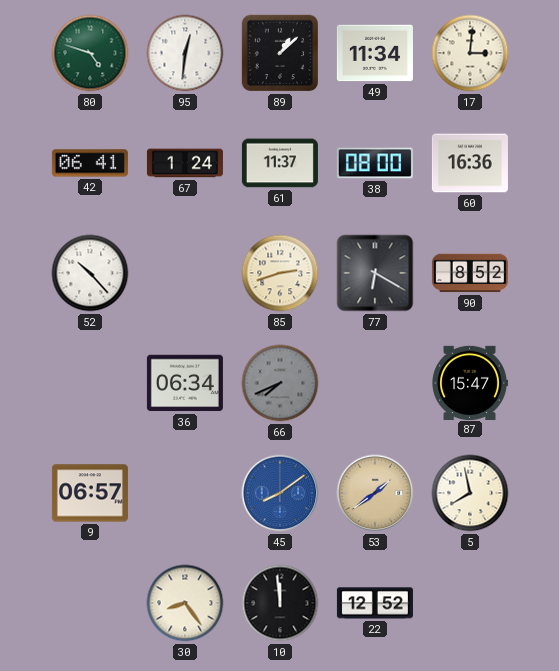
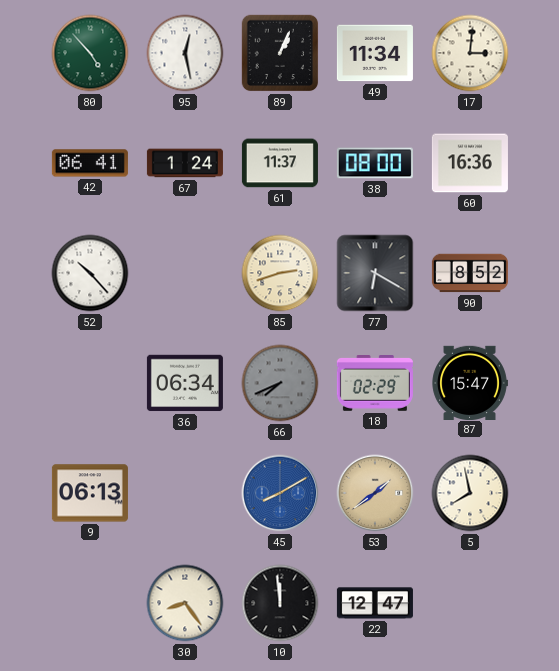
80: 4:48 -> 4:53
95: 12:31 -> 12:28
89: 1:08 -> 1:04
18: none -> 02:29
9: 06:57 -> 06:13
45: 8:09 -> 8:10
22: 12:52 -> 12:47
